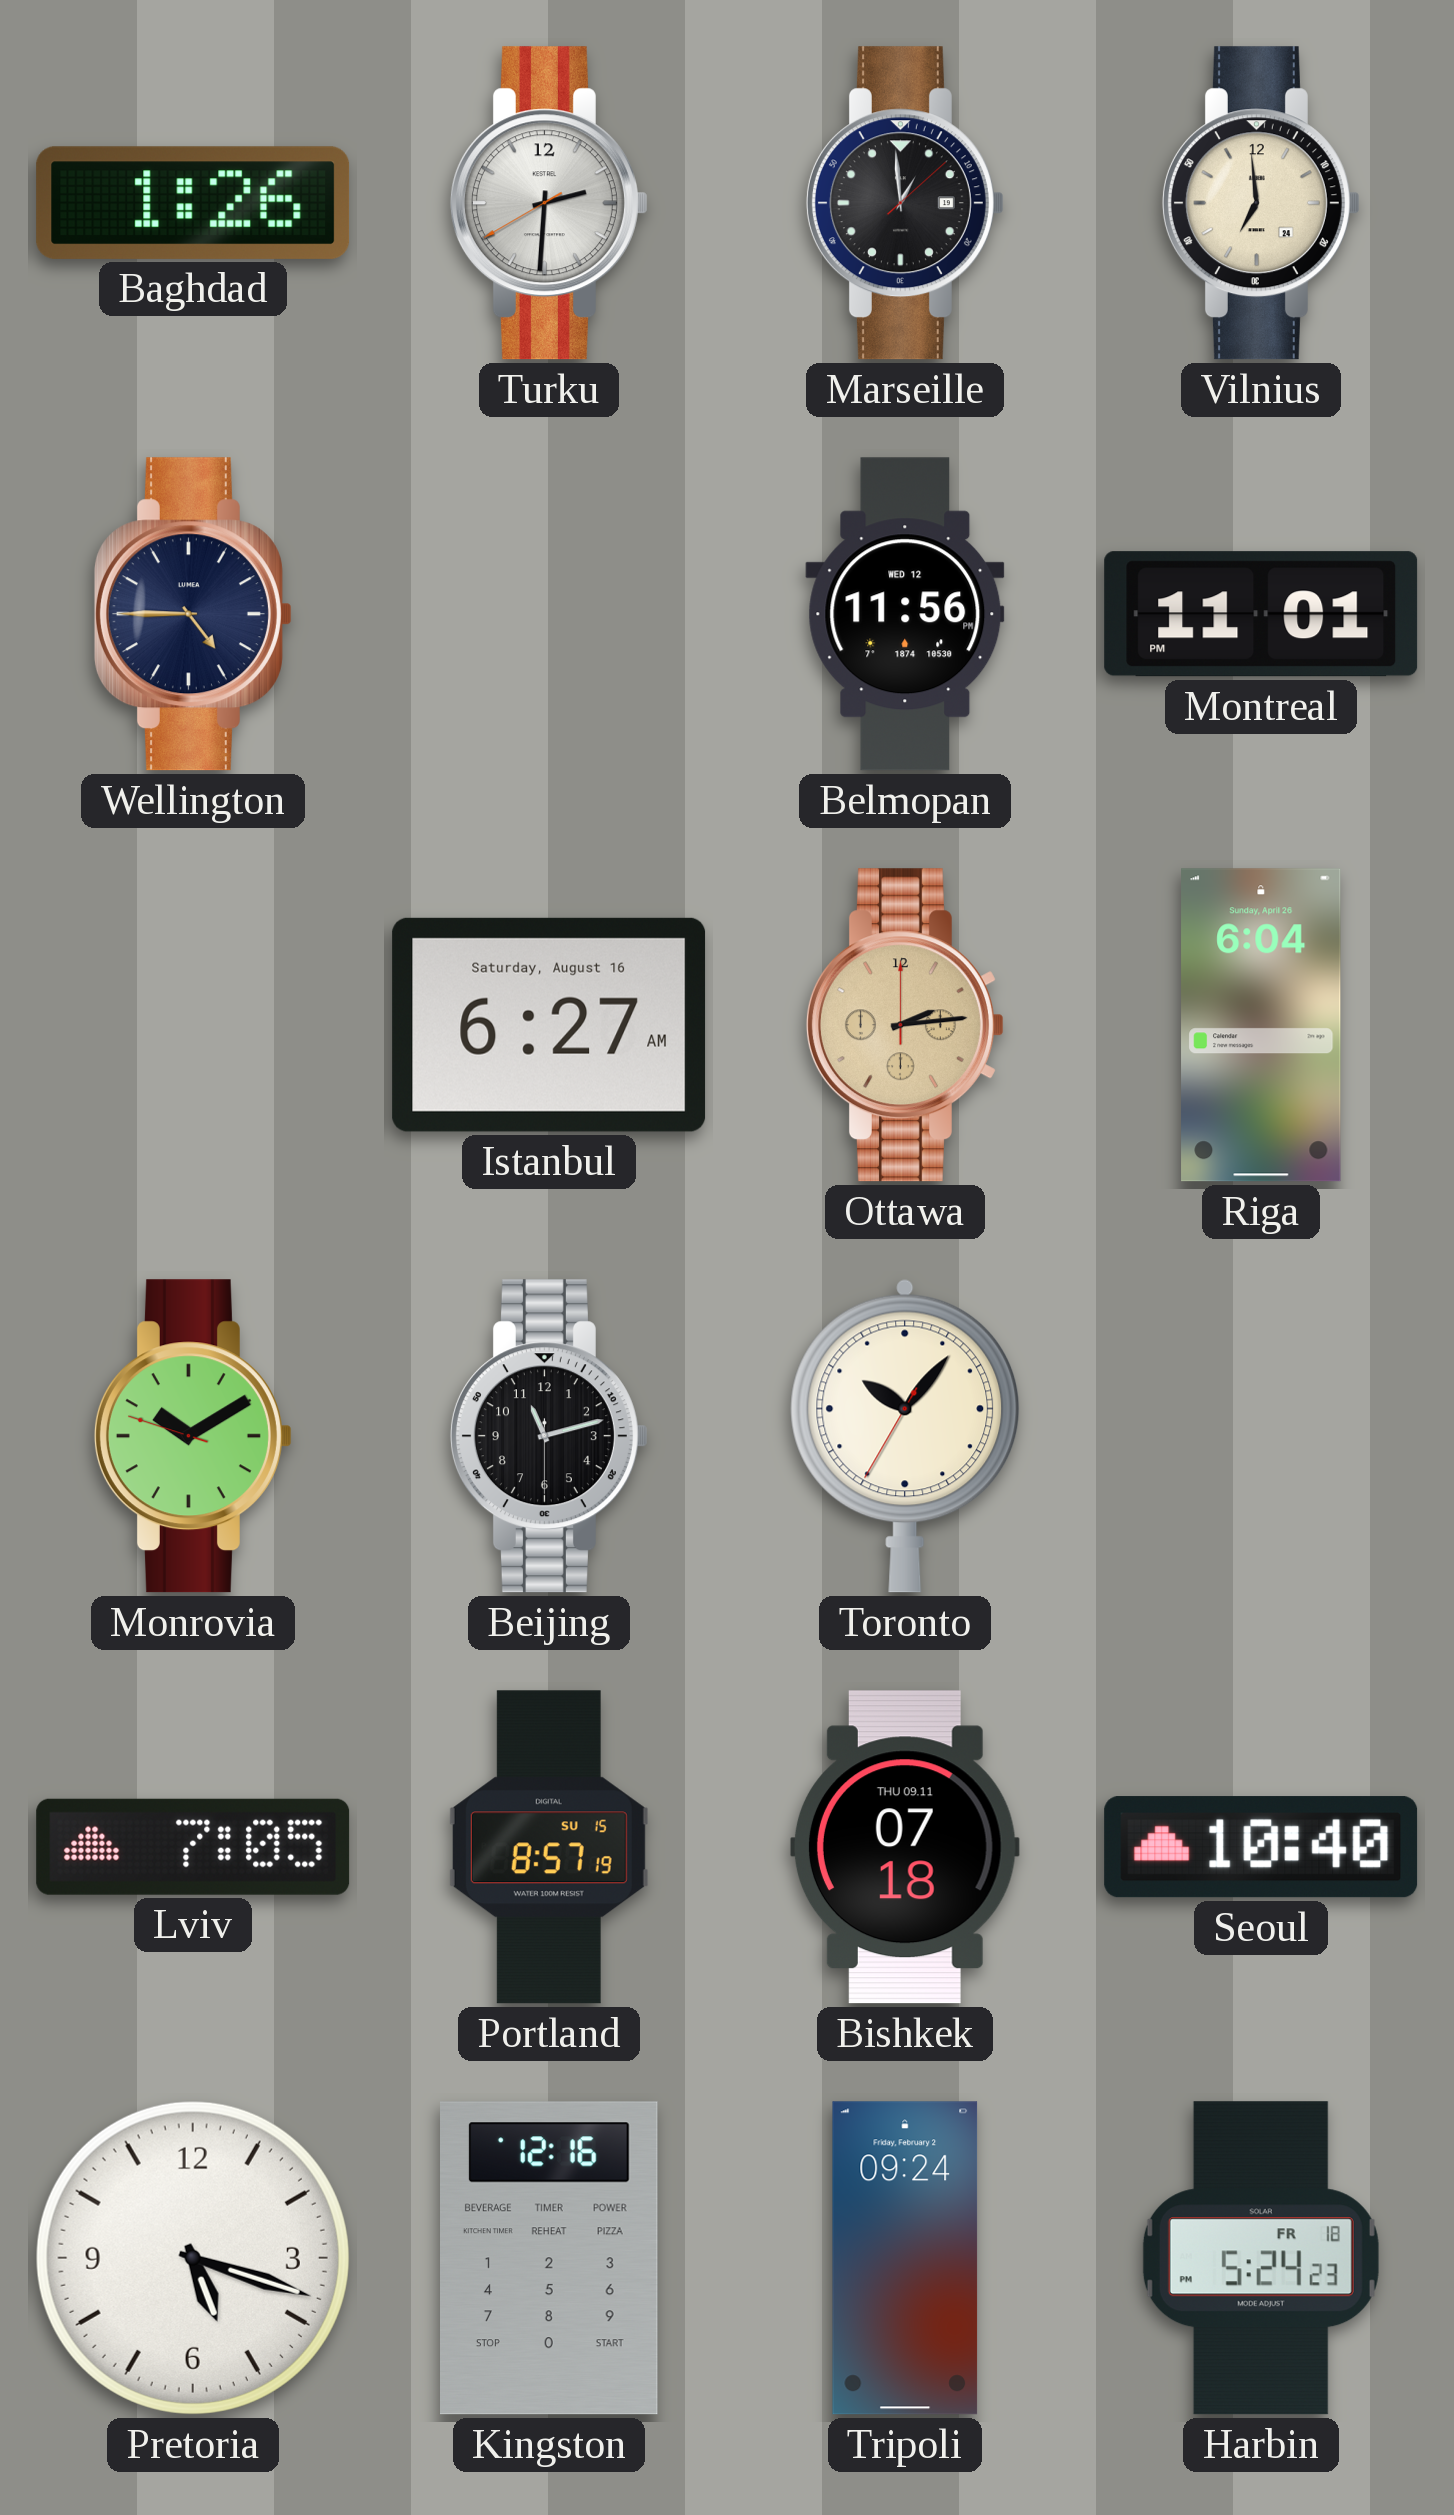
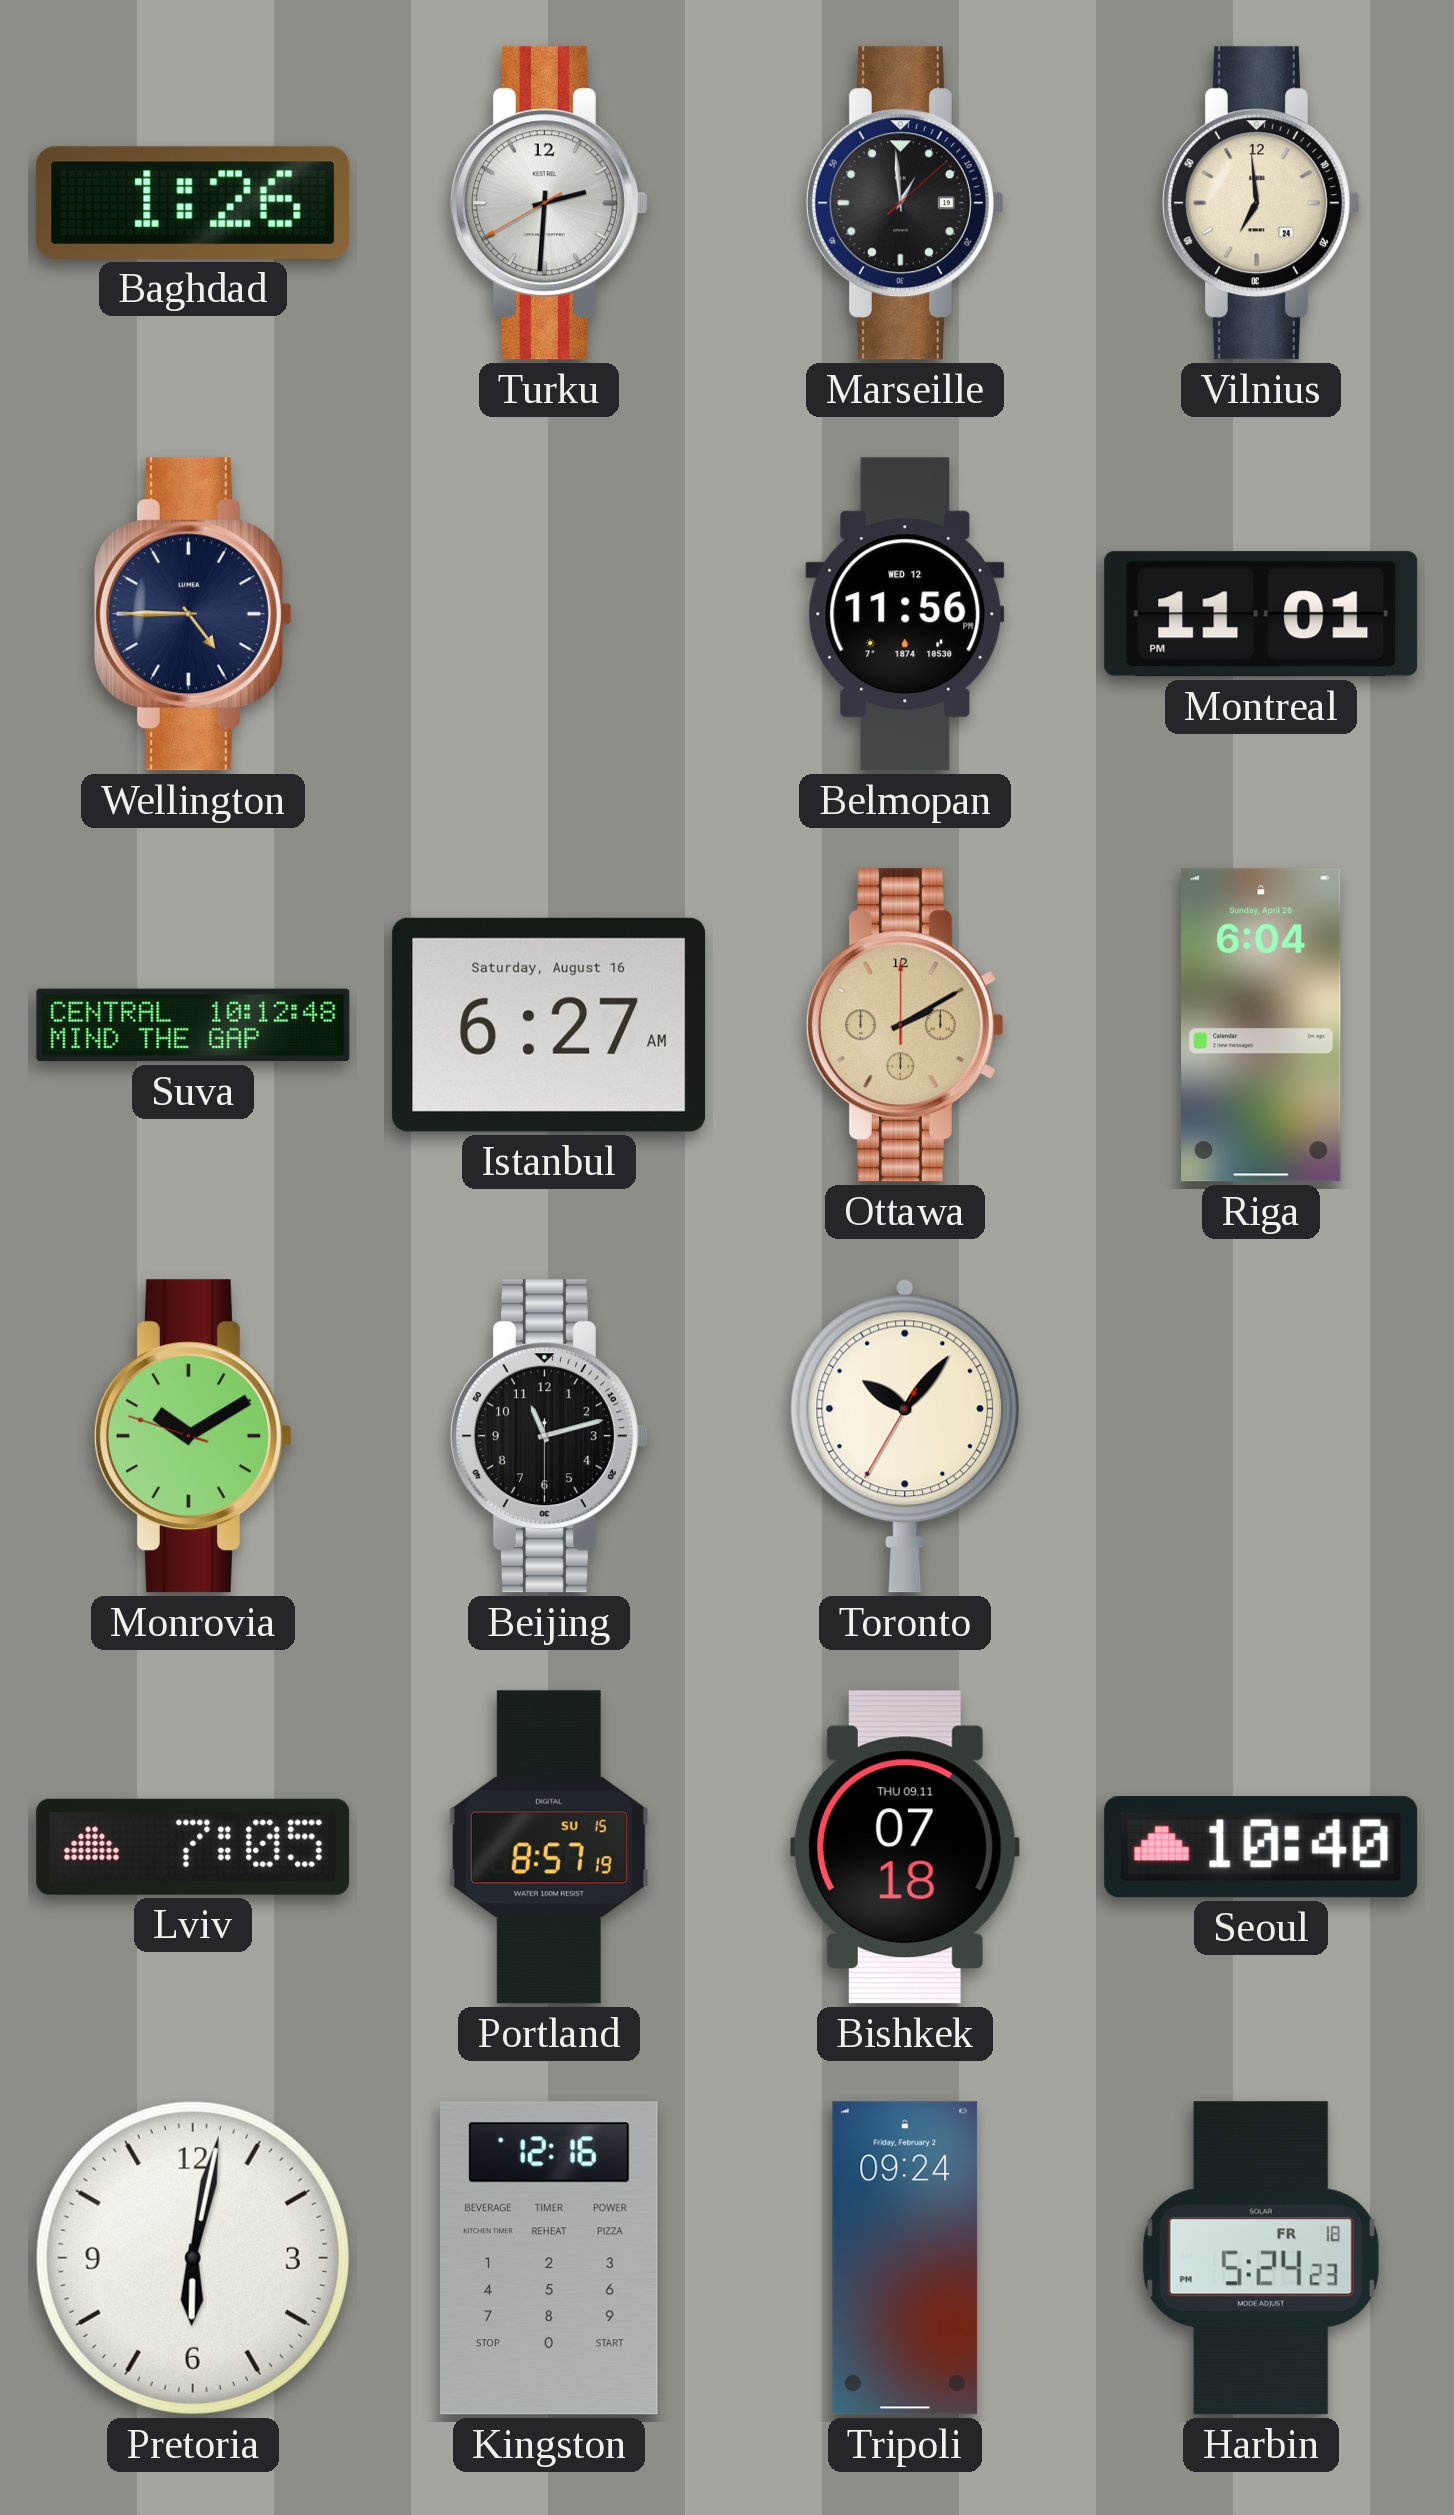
Suva: none -> 10:12
Ottawa: 2:14 -> 2:10
Pretoria: 5:18 -> 6:02
